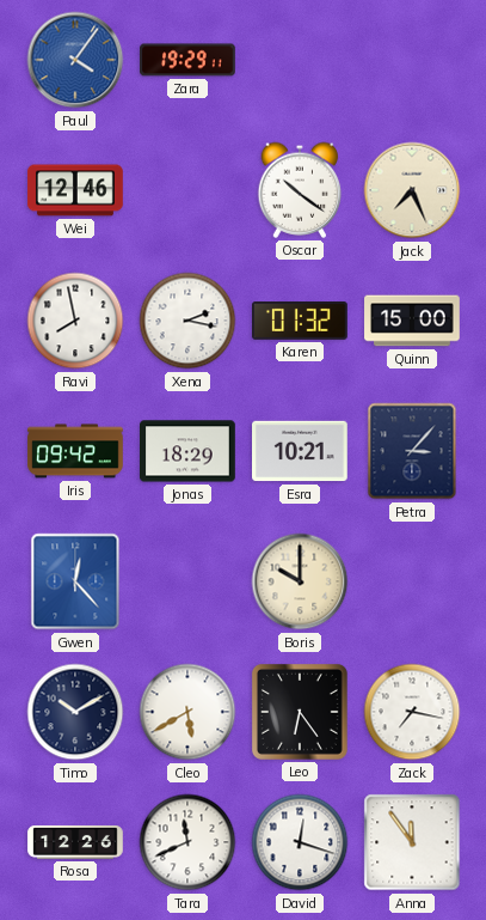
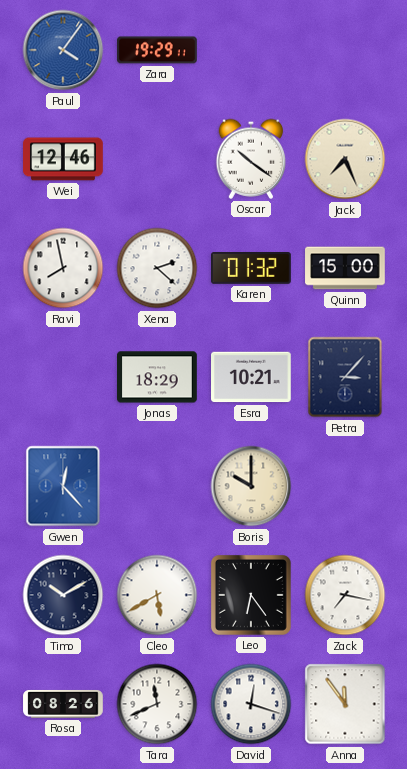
Xena: 2:17 -> 2:22
Iris: 09:42 -> none
Rosa: 12:26 -> 08:26
